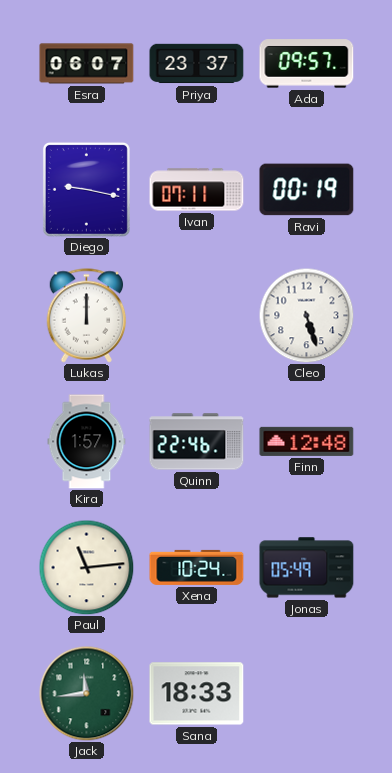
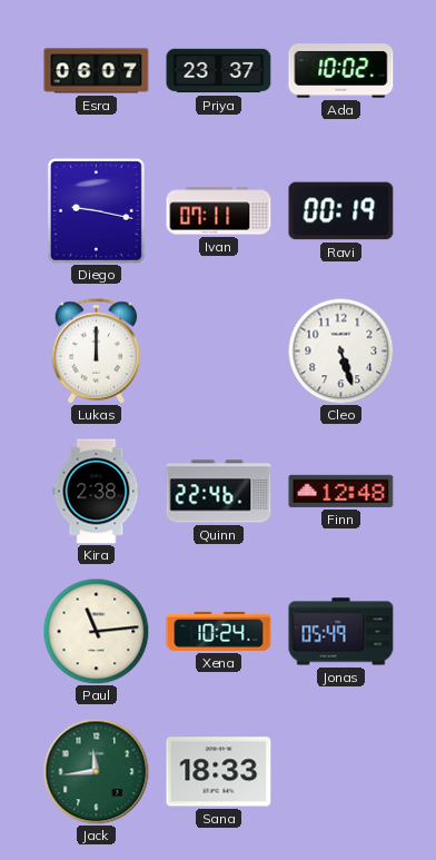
Ada: 09:57 -> 10:02
Kira: 1:57 -> 2:38
